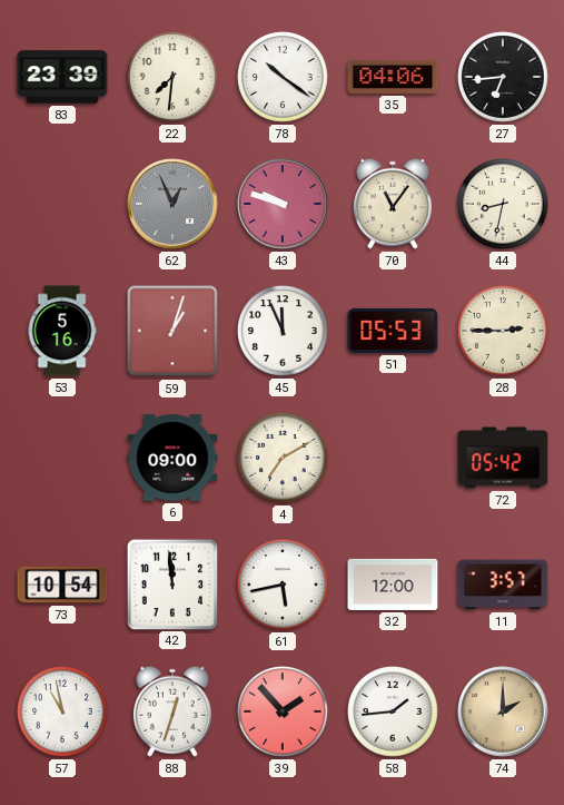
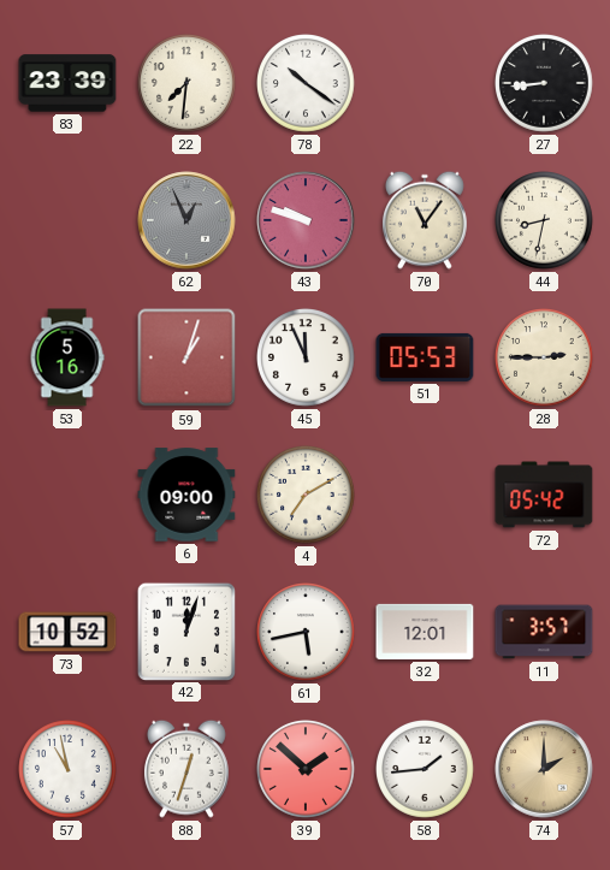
35: 04:06 -> none
27: 6:44 -> 8:44
73: 10:54 -> 10:52
42: 11:59 -> 12:03
32: 12:00 -> 12:01
39: 1:53 -> 1:52
